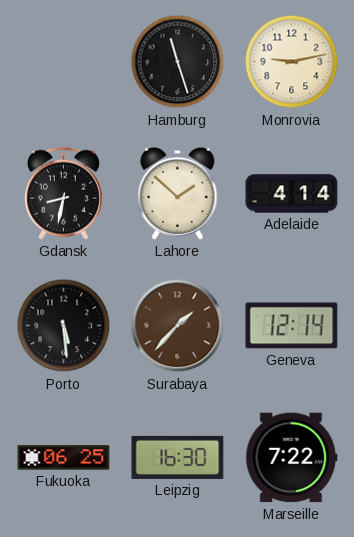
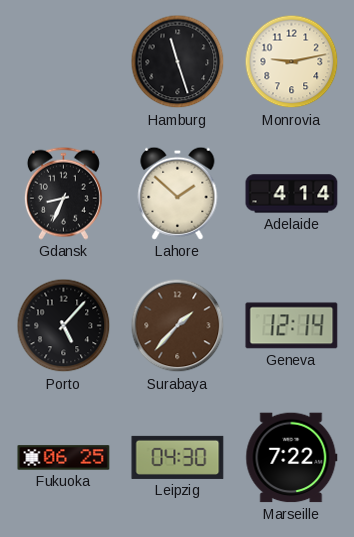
Gdansk: 8:32 -> 8:34
Porto: 5:29 -> 5:07
Leipzig: 16:30 -> 04:30
